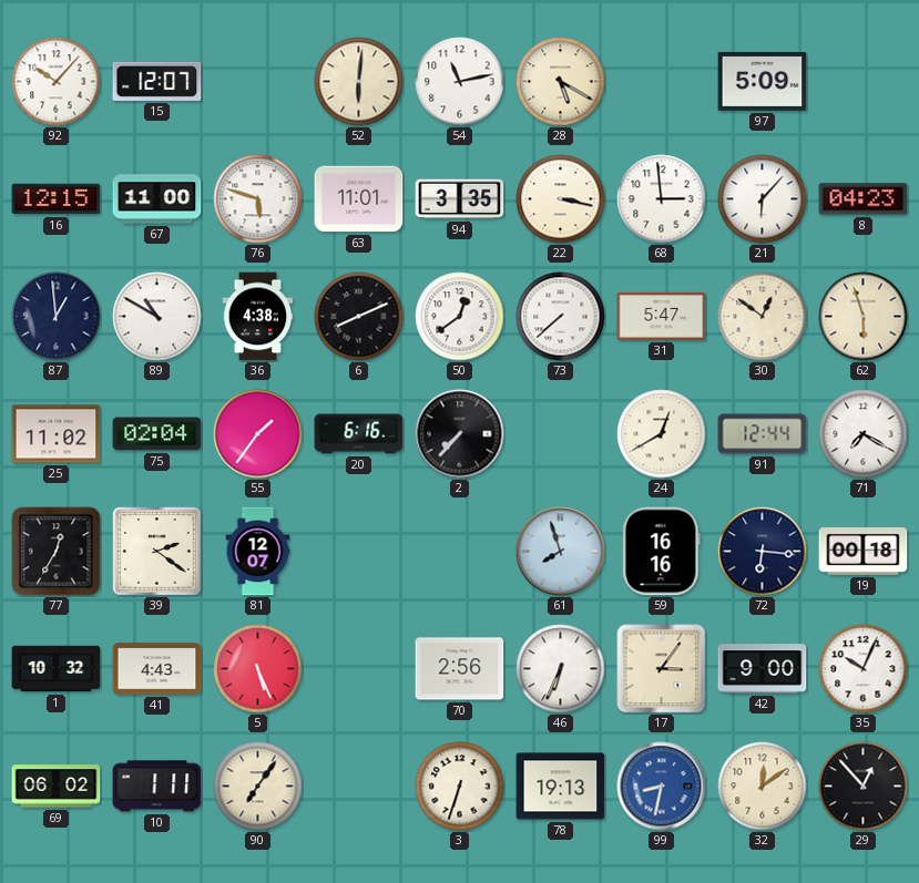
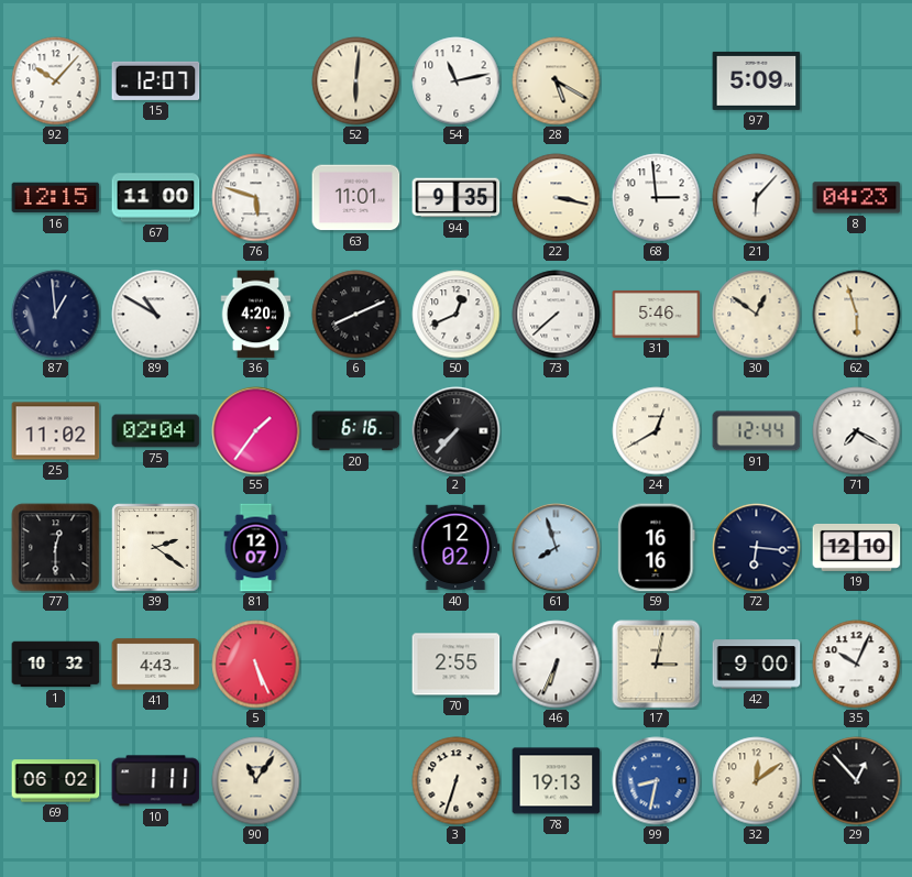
94: 3:35 -> 9:35
36: 4:38 -> 4:20
50: 12:39 -> 12:41
31: 5:47 -> 5:46
77: 12:35 -> 12:30
40: none -> 12:02
19: 00:18 -> 12:10
70: 2:56 -> 2:55
17: 3:06 -> 3:02
90: 7:06 -> 11:06
